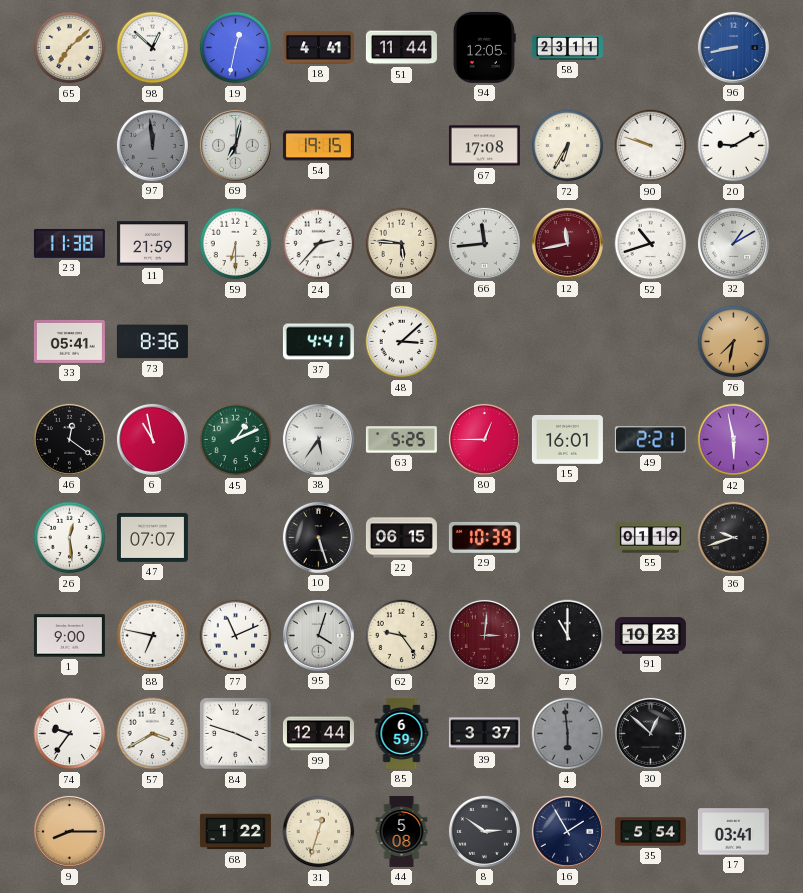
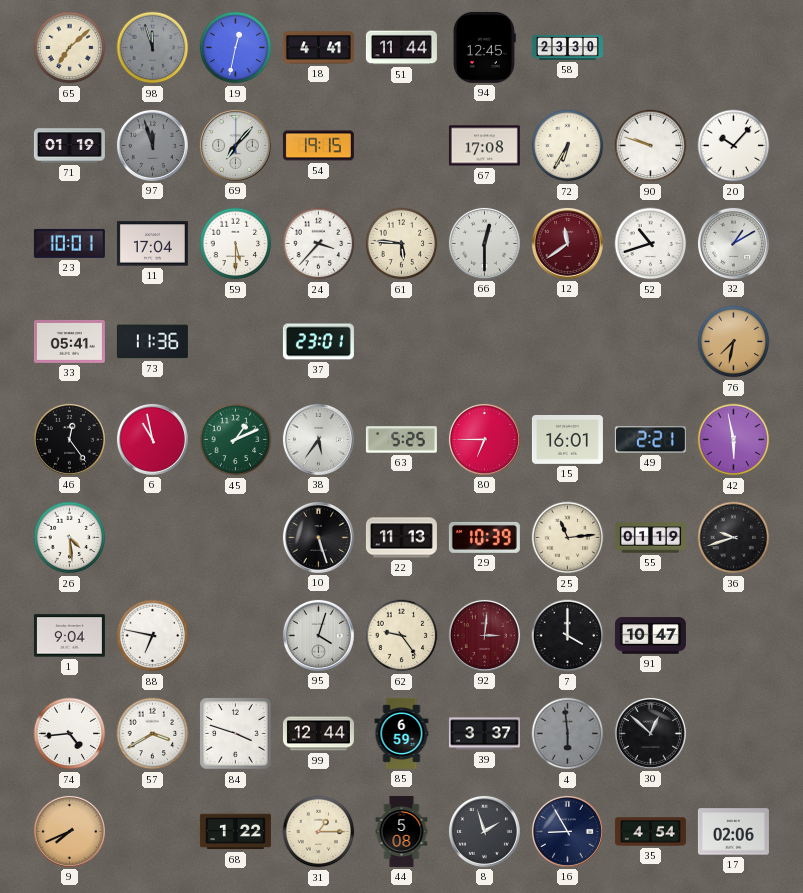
98: 12:52 -> 11:57
98 dial: white -> grey
94: 12:05 -> 12:45
58: 23:11 -> 23:30
96: 8:43 -> none
71: none -> 01:19
97: 11:59 -> 11:57
69: 7:02 -> 7:07
20: 9:10 -> 10:07
23: 11:38 -> 10:01
11: 21:59 -> 17:04
59: 6:30 -> 5:30
24: 2:37 -> 3:37
66: 11:44 -> 12:30
12: 11:43 -> 11:39
73: 8:36 -> 11:36
37: 4:41 -> 23:01
48: 3:08 -> none
46: 12:21 -> 12:24
80: 12:45 -> 6:45
26: 12:29 -> 4:29
47: 07:07 -> none
22: 06:15 -> 11:13
25: none -> 11:14
1: 9:00 -> 9:04
77: 11:11 -> none
7: 11:00 -> 4:00
91: 10:23 -> 10:47
74: 9:36 -> 4:44
9: 8:15 -> 7:41
31: 12:33 -> 1:15
8: 2:51 -> 1:57
16: 1:55 -> 8:55
35: 5:54 -> 4:54
17: 03:41 -> 02:06
